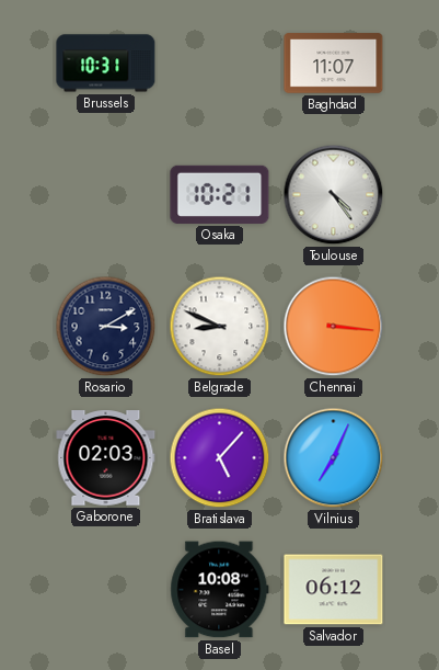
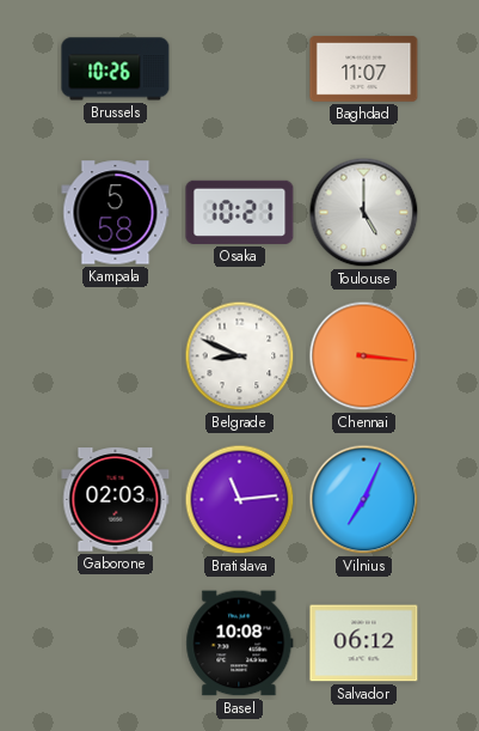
Brussels: 10:31 -> 10:26
Kampala: none -> 5:58
Toulouse: 4:24 -> 5:00
Rosario: 3:10 -> none
Bratislava: 5:07 -> 11:14
